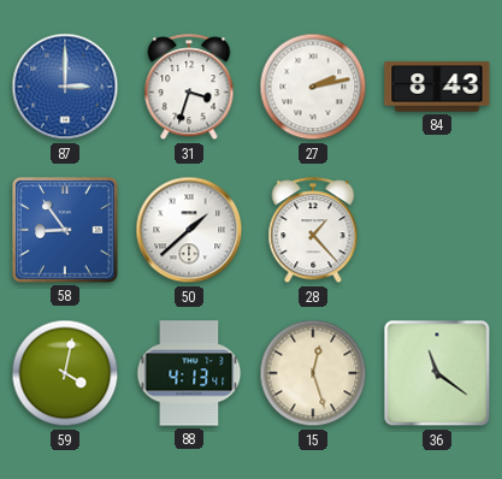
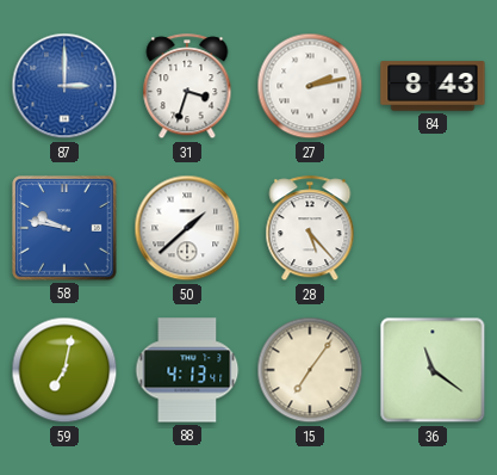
58: 8:54 -> 9:47
28: 1:23 -> 5:23
59: 4:02 -> 7:02
15: 12:27 -> 7:06
